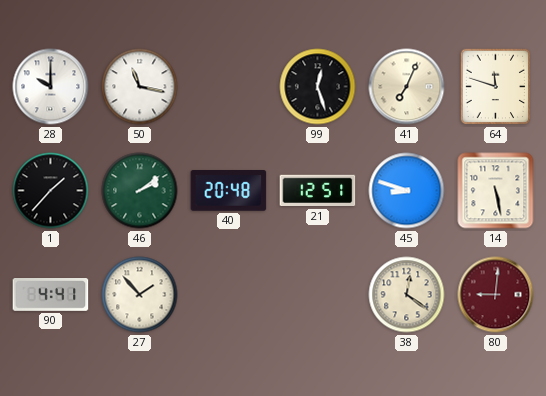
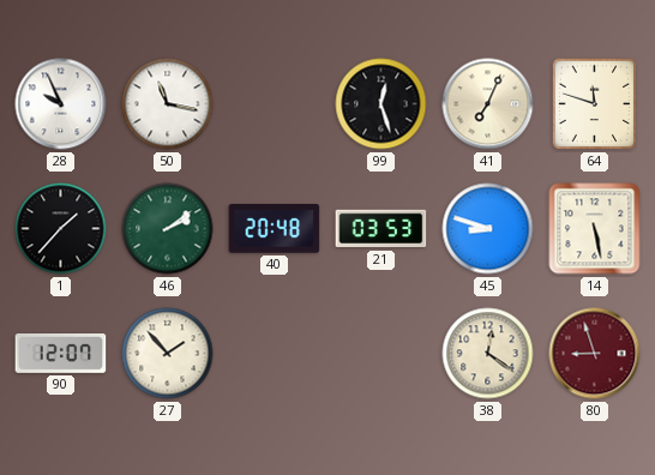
28: 10:00 -> 9:56
21: 12:51 -> 03:53
90: 4:41 -> 12:07
80: 9:01 -> 8:57
